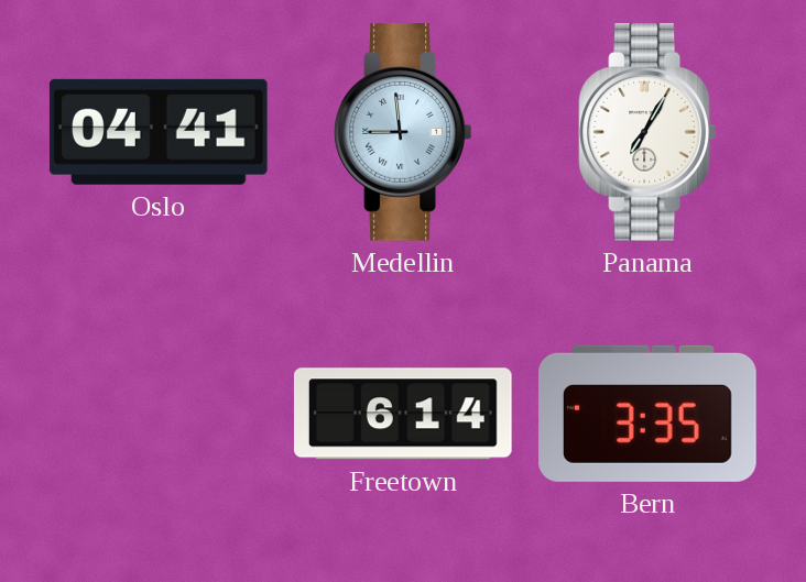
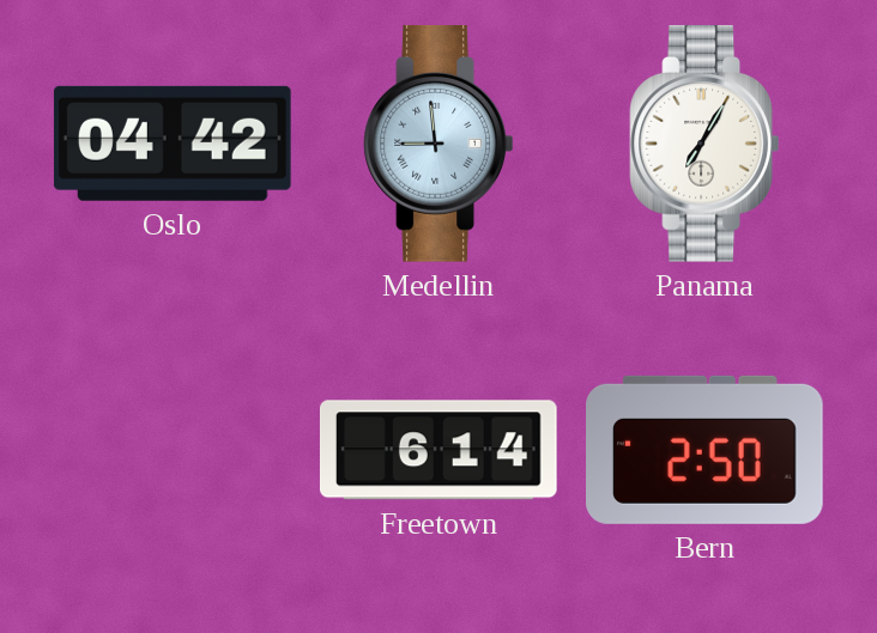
Oslo: 04:41 -> 04:42
Bern: 3:35 -> 2:50
